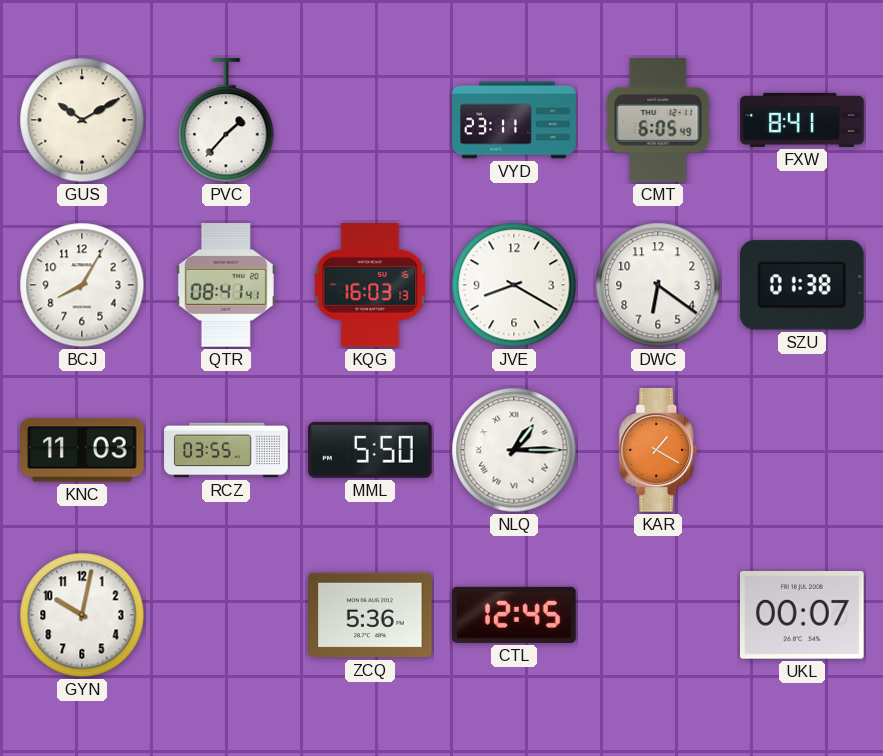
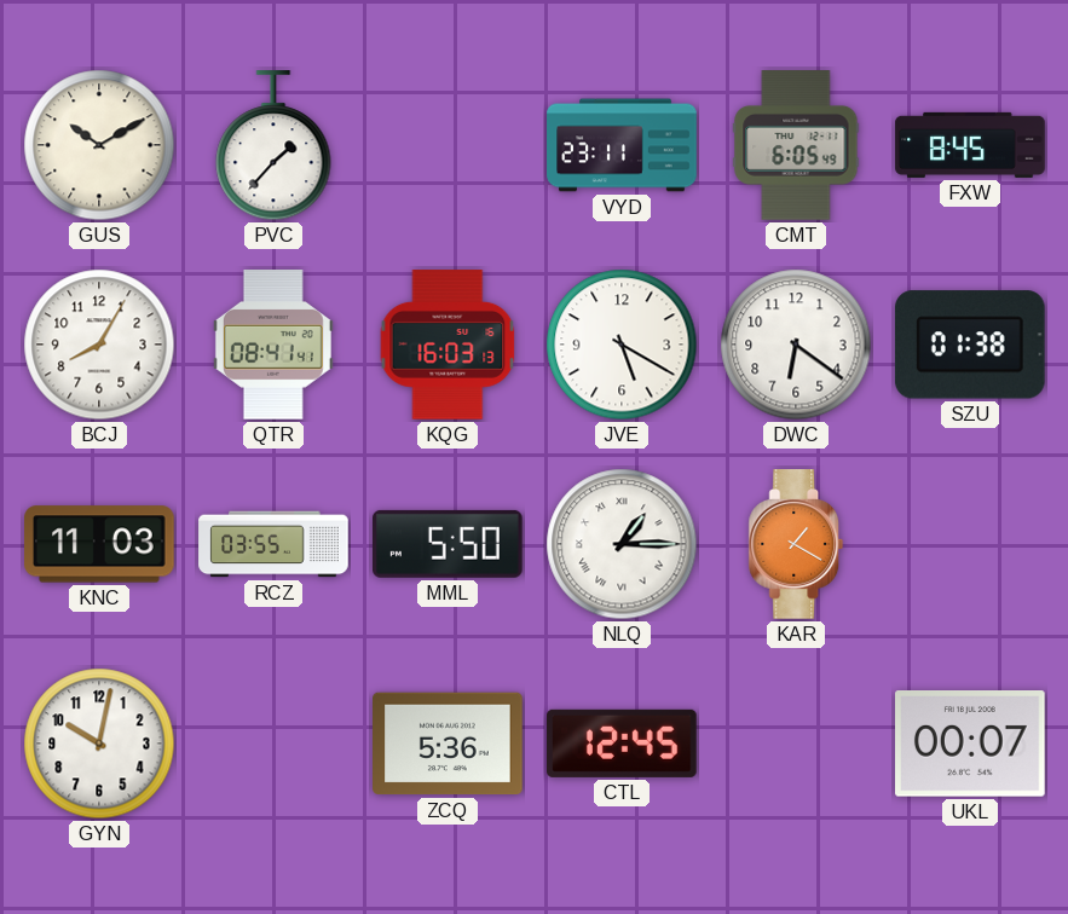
FXW: 8:41 -> 8:45
JVE: 8:20 -> 5:20
